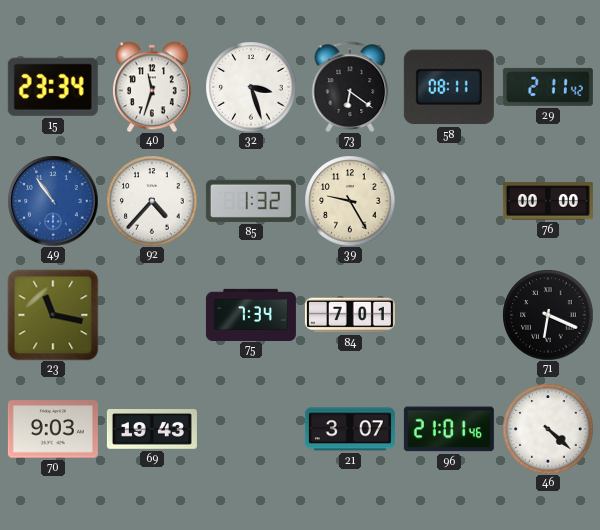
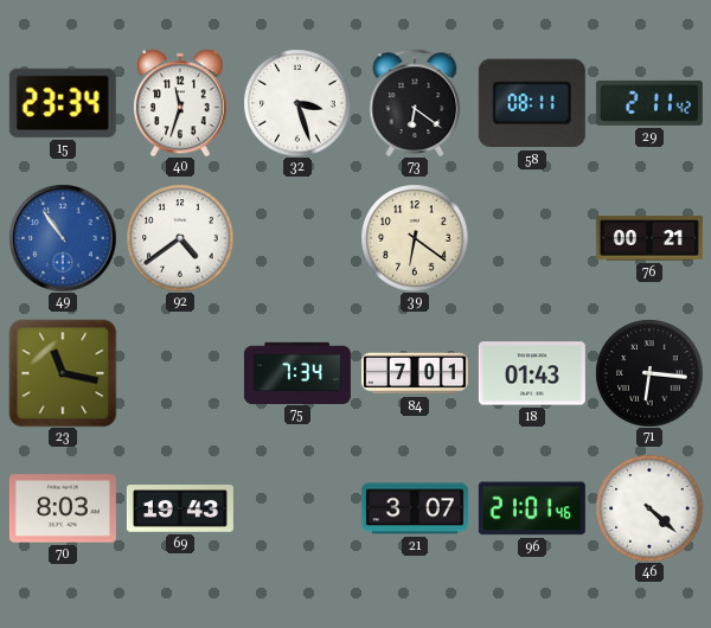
92: 4:37 -> 4:39
85: 1:32 -> none
39: 9:25 -> 6:21
76: 00:00 -> 00:21
18: none -> 01:43
71: 6:19 -> 6:16
70: 9:03 -> 8:03
